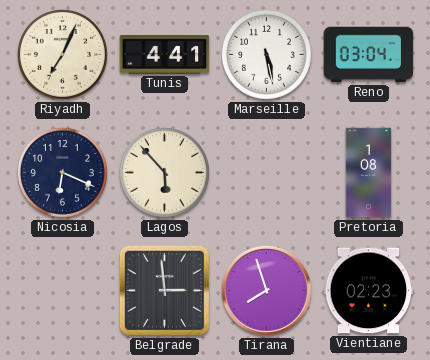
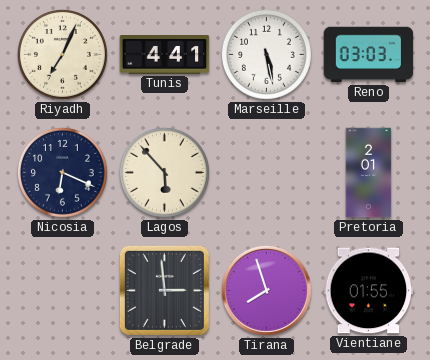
Reno: 03:04 -> 03:03
Pretoria: 1:08 -> 2:01
Vientiane: 02:23 -> 01:55
